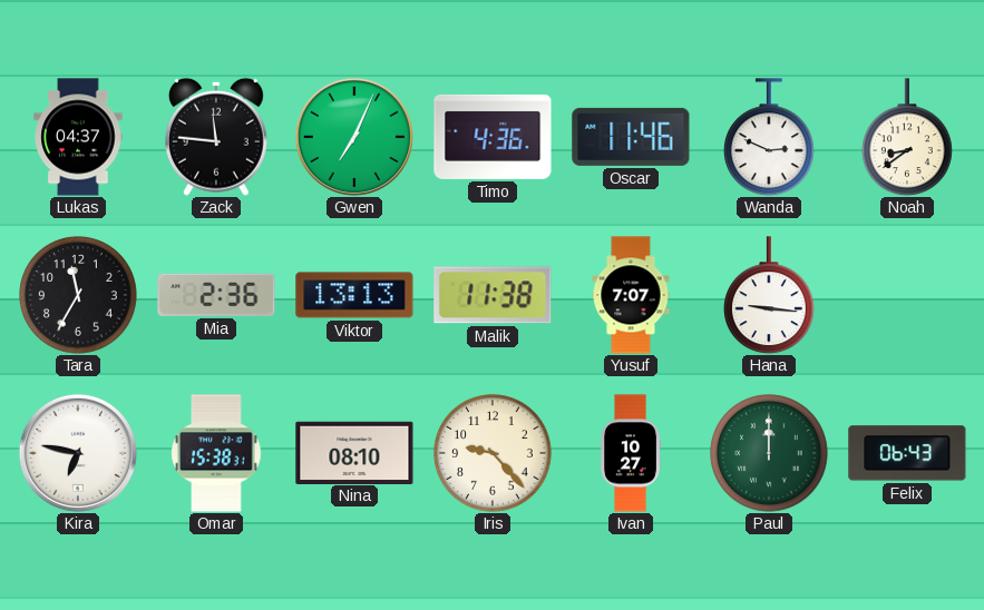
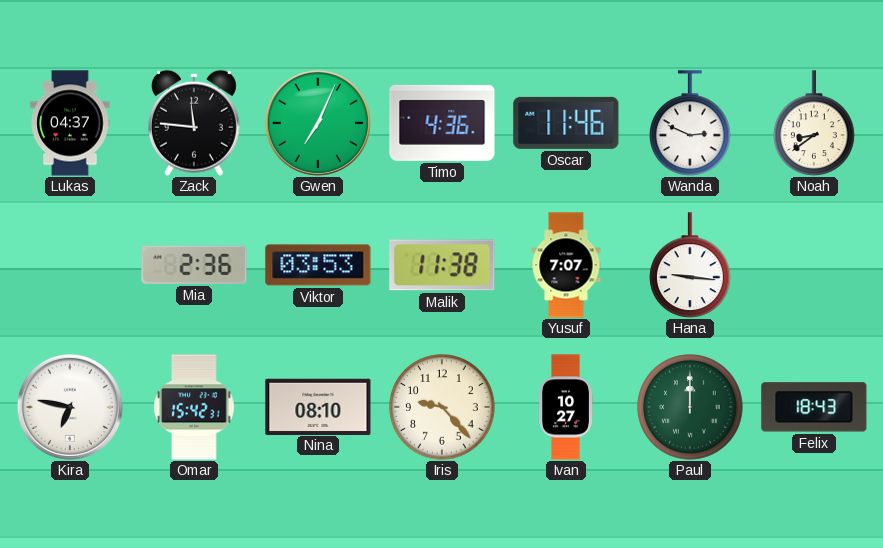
Tara: 11:35 -> none
Viktor: 13:13 -> 03:53
Omar: 15:38 -> 15:42
Felix: 06:43 -> 18:43
